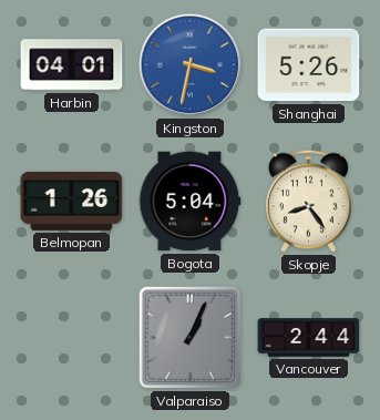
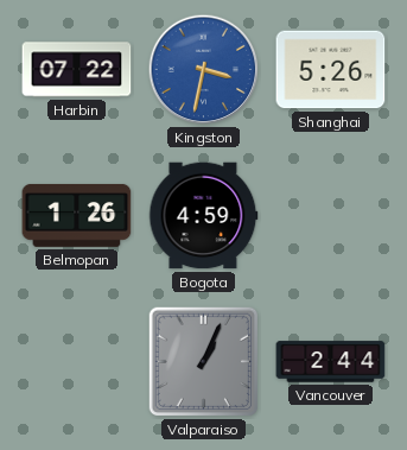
Harbin: 04:01 -> 07:22
Bogota: 5:04 -> 4:59
Skopje: 8:24 -> none
